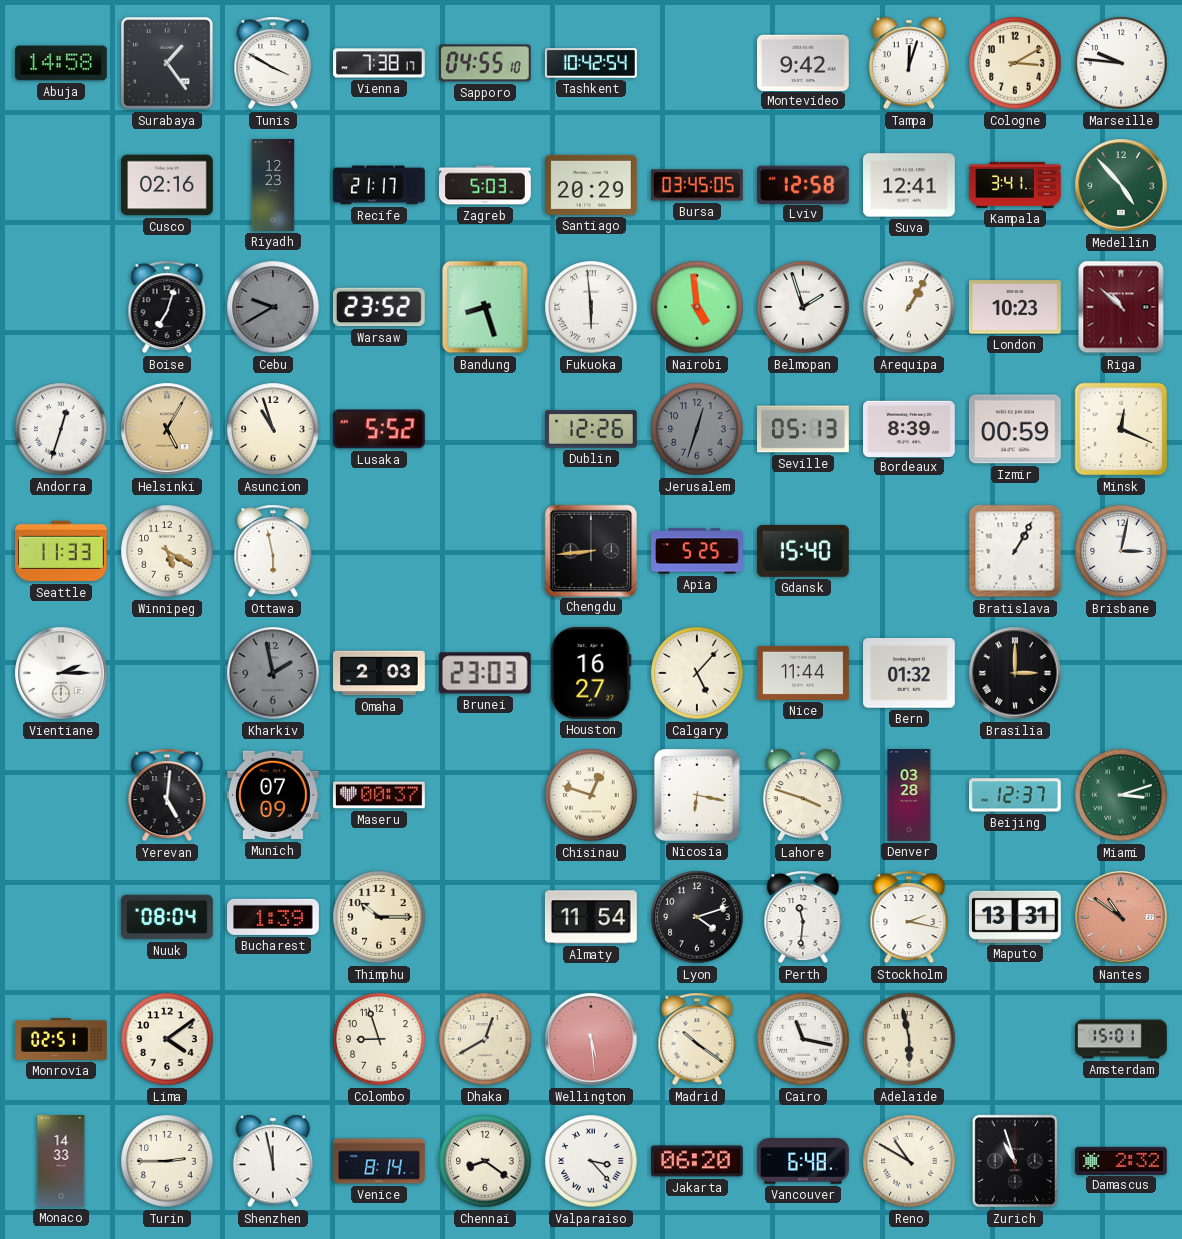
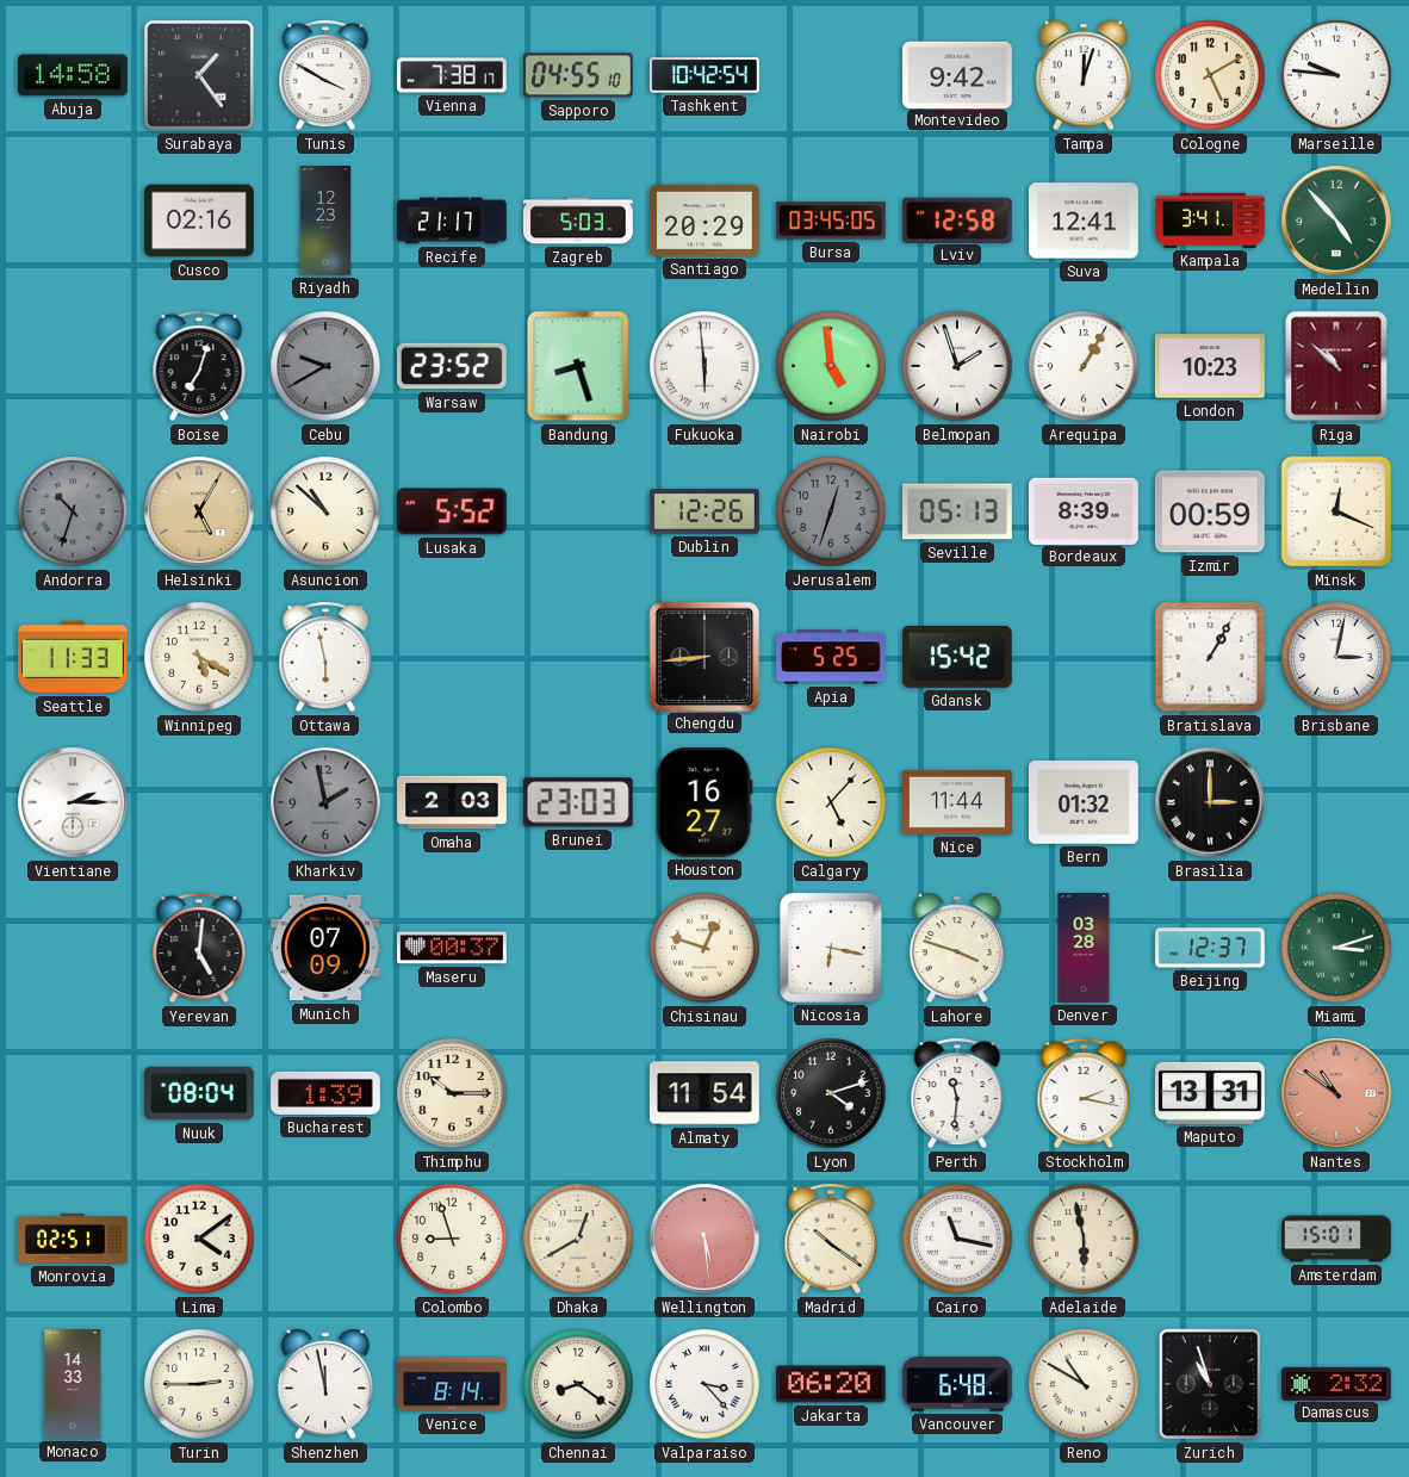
Cologne: 3:10 -> 5:10
Andorra: 12:33 -> 10:33
Andorra dial: white -> grey
Asuncion: 10:57 -> 10:52
Gdansk: 15:40 -> 15:42
